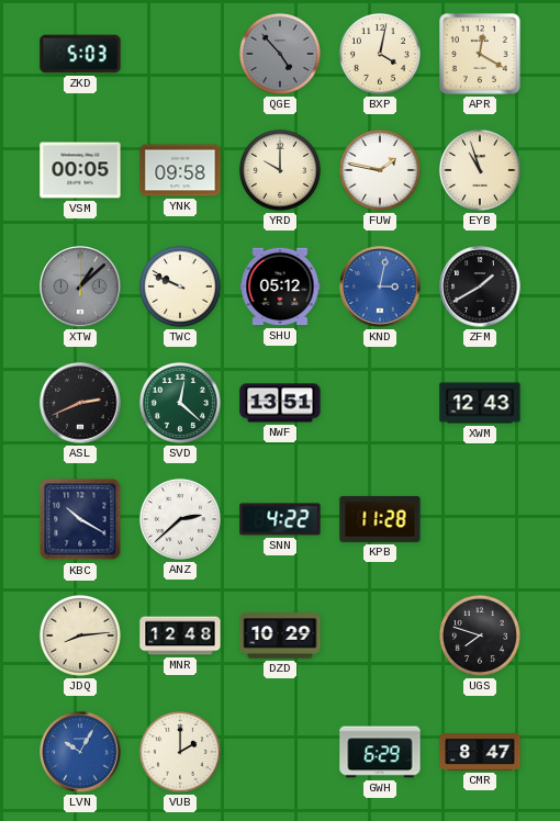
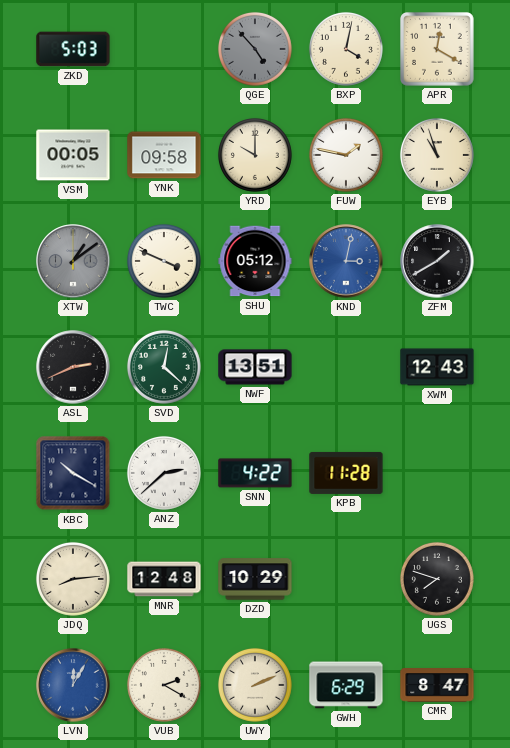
XTW: 1:08 -> 1:09
TWC: 9:49 -> 3:49
LVN: 10:05 -> 12:05
VUB: 2:00 -> 2:20
UWY: none -> 2:11
